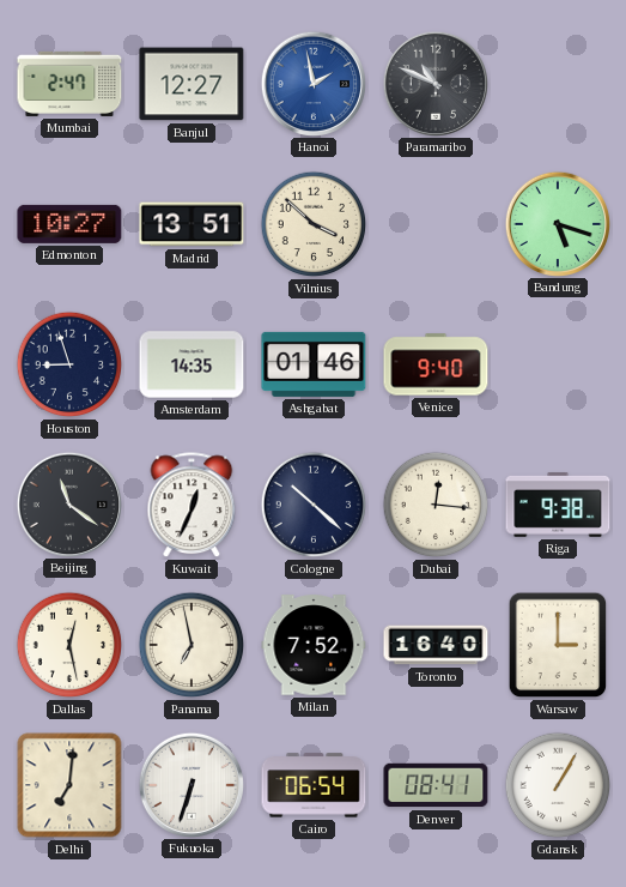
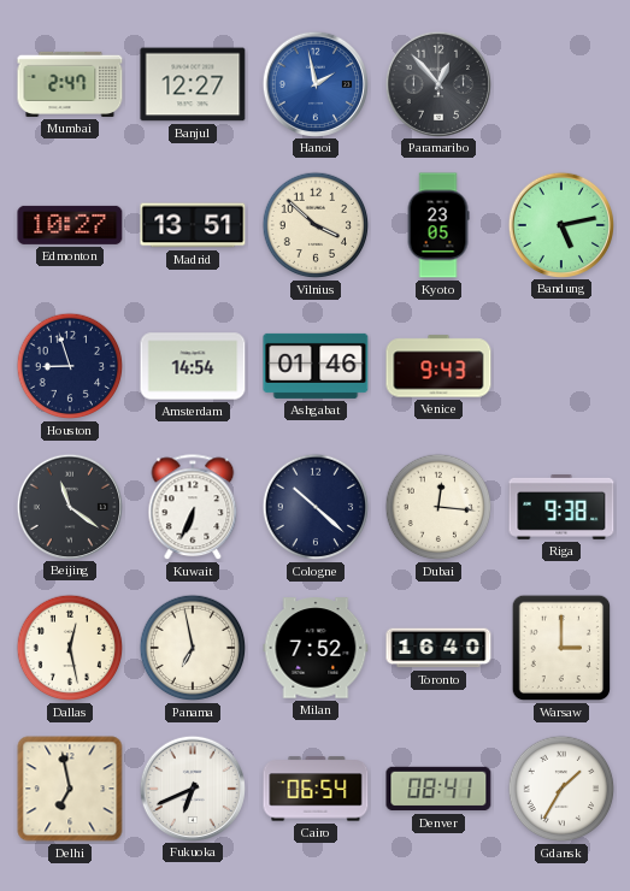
Paramaribo: 10:49 -> 12:53
Kyoto: none -> 23:05
Bandung: 5:18 -> 5:13
Amsterdam: 14:35 -> 14:54
Venice: 9:40 -> 9:43
Kuwait: 12:34 -> 6:34
Delhi: 7:01 -> 6:58
Fukuoka: 6:33 -> 6:41
Gdansk: 1:05 -> 1:35
